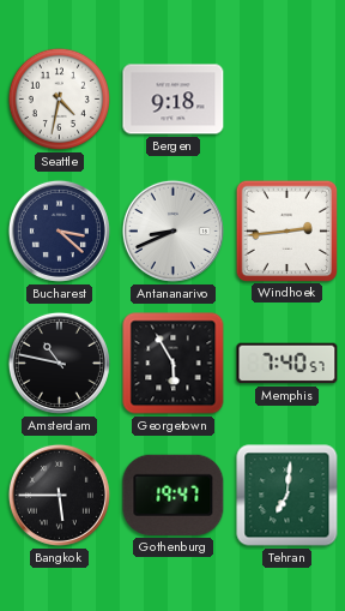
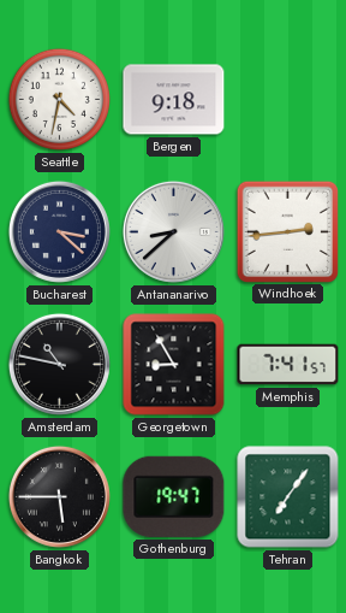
Antananarivo: 8:41 -> 8:38
Georgetown: 5:55 -> 8:55
Memphis: 7:40 -> 7:41
Tehran: 7:01 -> 7:06
